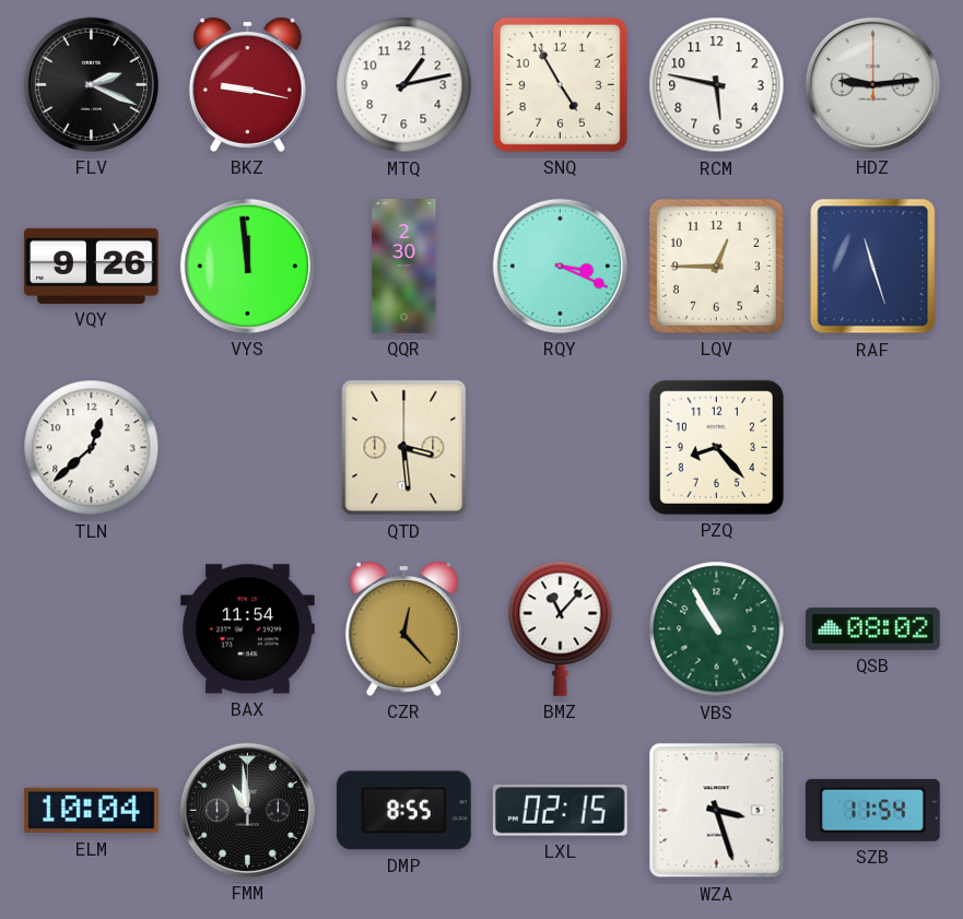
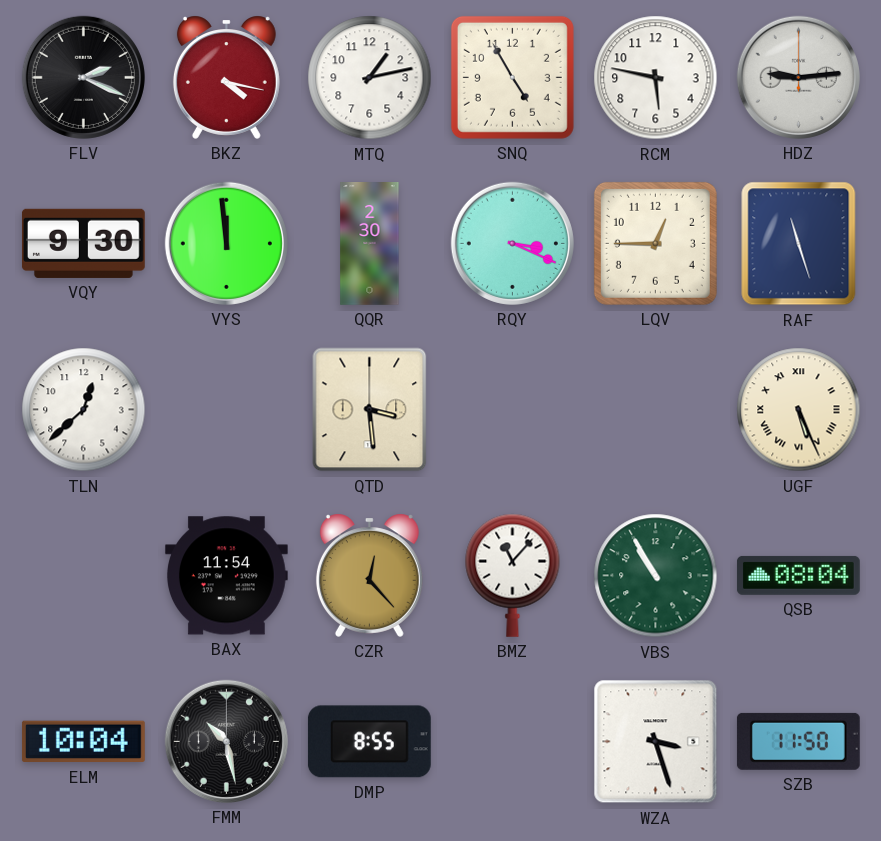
BKZ: 9:17 -> 4:17
VQY: 9:26 -> 9:30
PZQ: 8:23 -> none
UGF: none -> 5:26
QSB: 08:02 -> 08:04
FMM: 10:59 -> 10:28
LXL: 02:15 -> none
SZB: 11:54 -> 11:50
